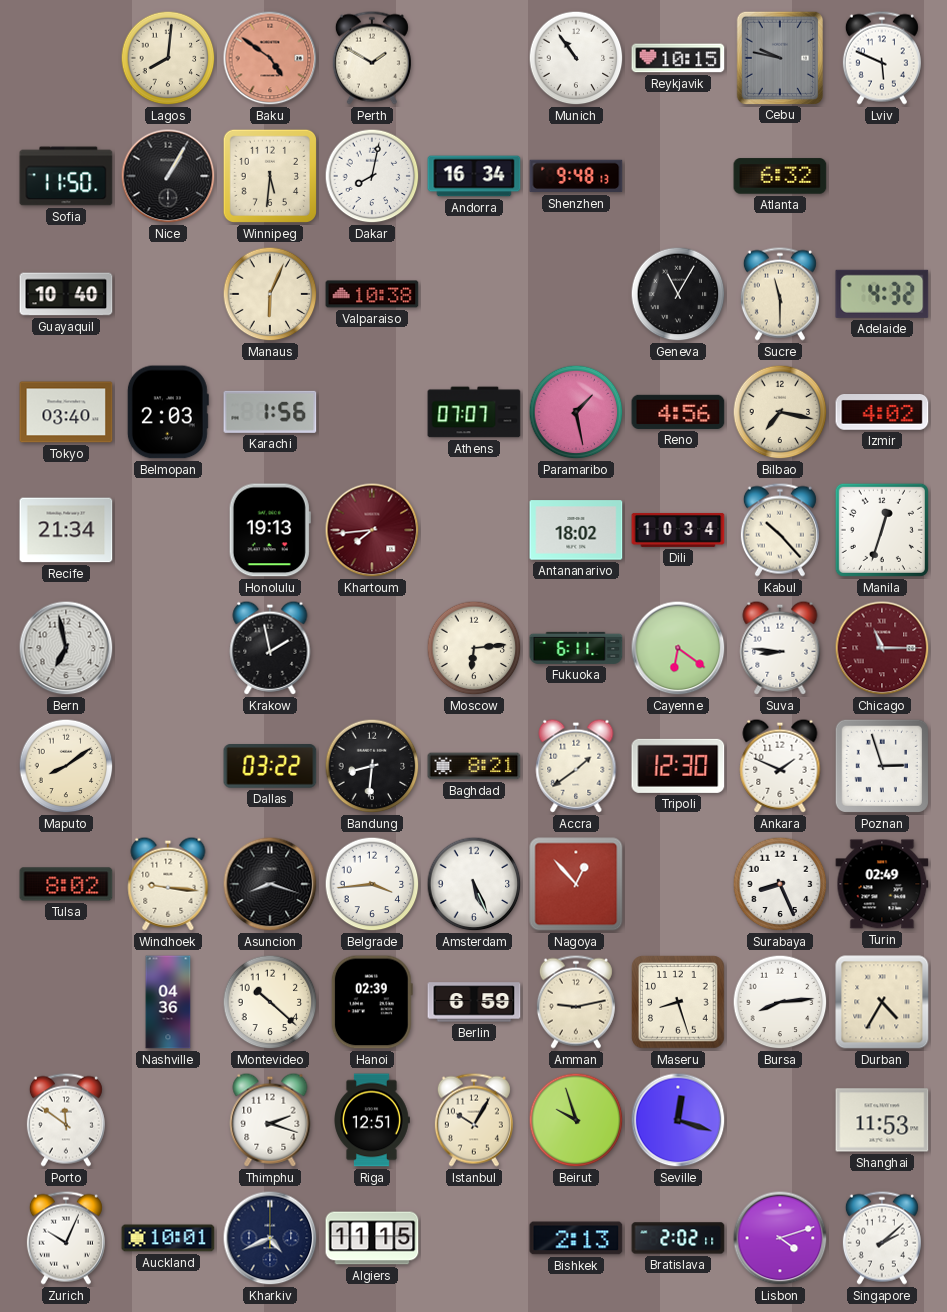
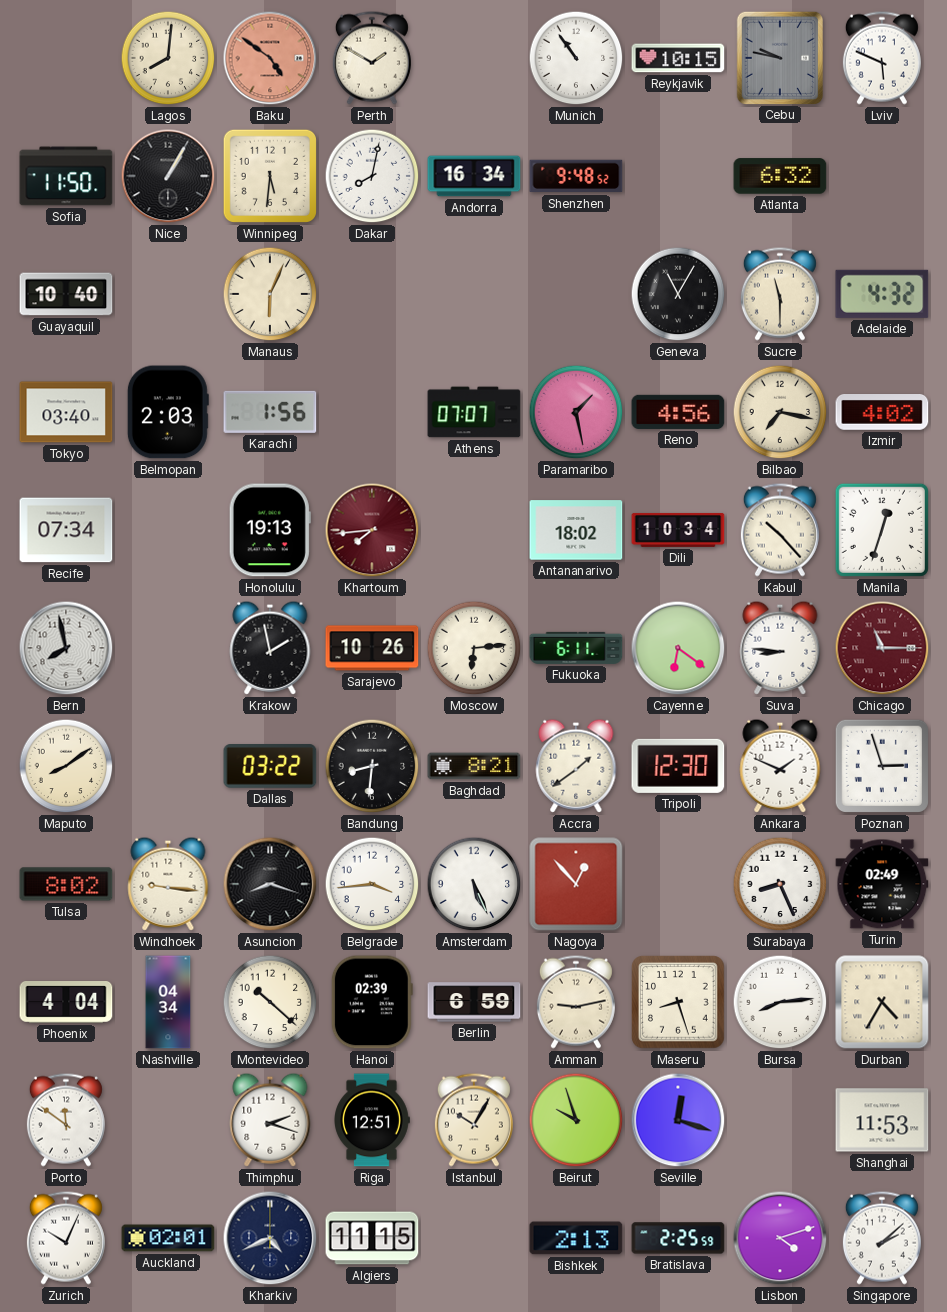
Shenzhen: 9:48:13 -> 9:48:52
Valparaiso: 10:38 -> none
Recife: 21:34 -> 07:34
Bern: 6:58 -> 7:58
Sarajevo: none -> 10:26
Phoenix: none -> 4:04
Nashville: 04:36 -> 04:34
Auckland: 10:01 -> 02:01
Bratislava: 2:02 -> 2:25
